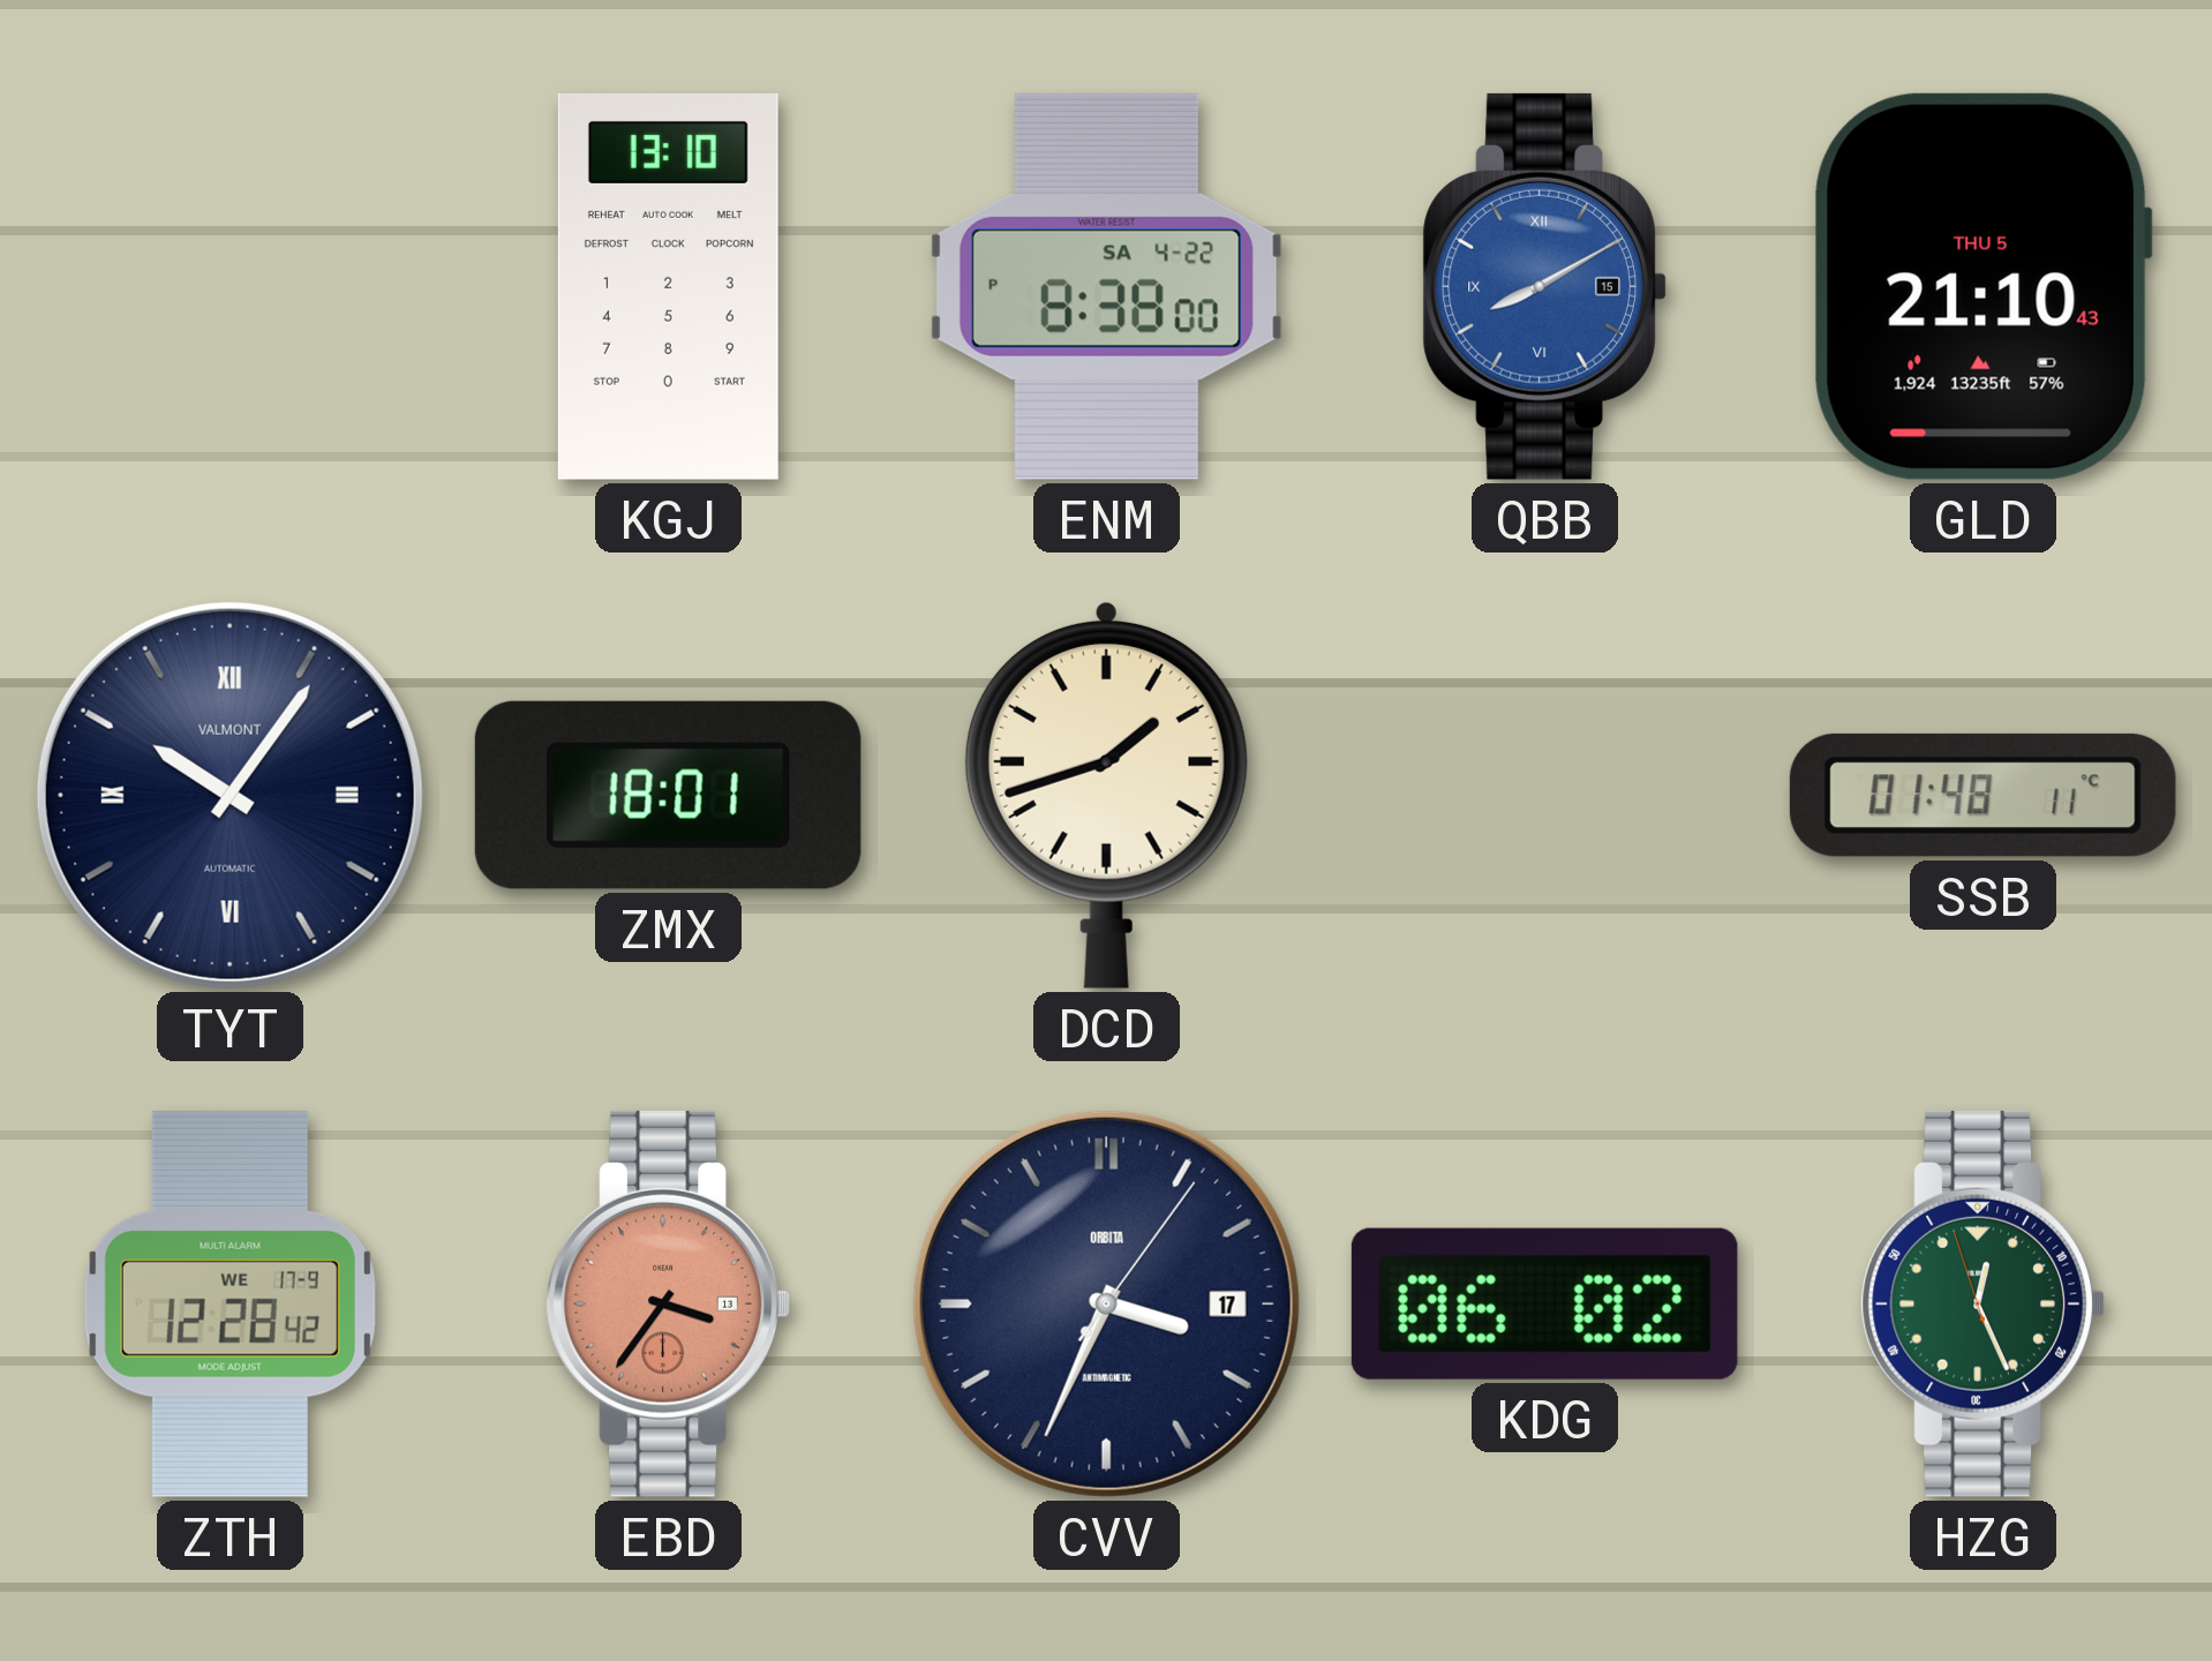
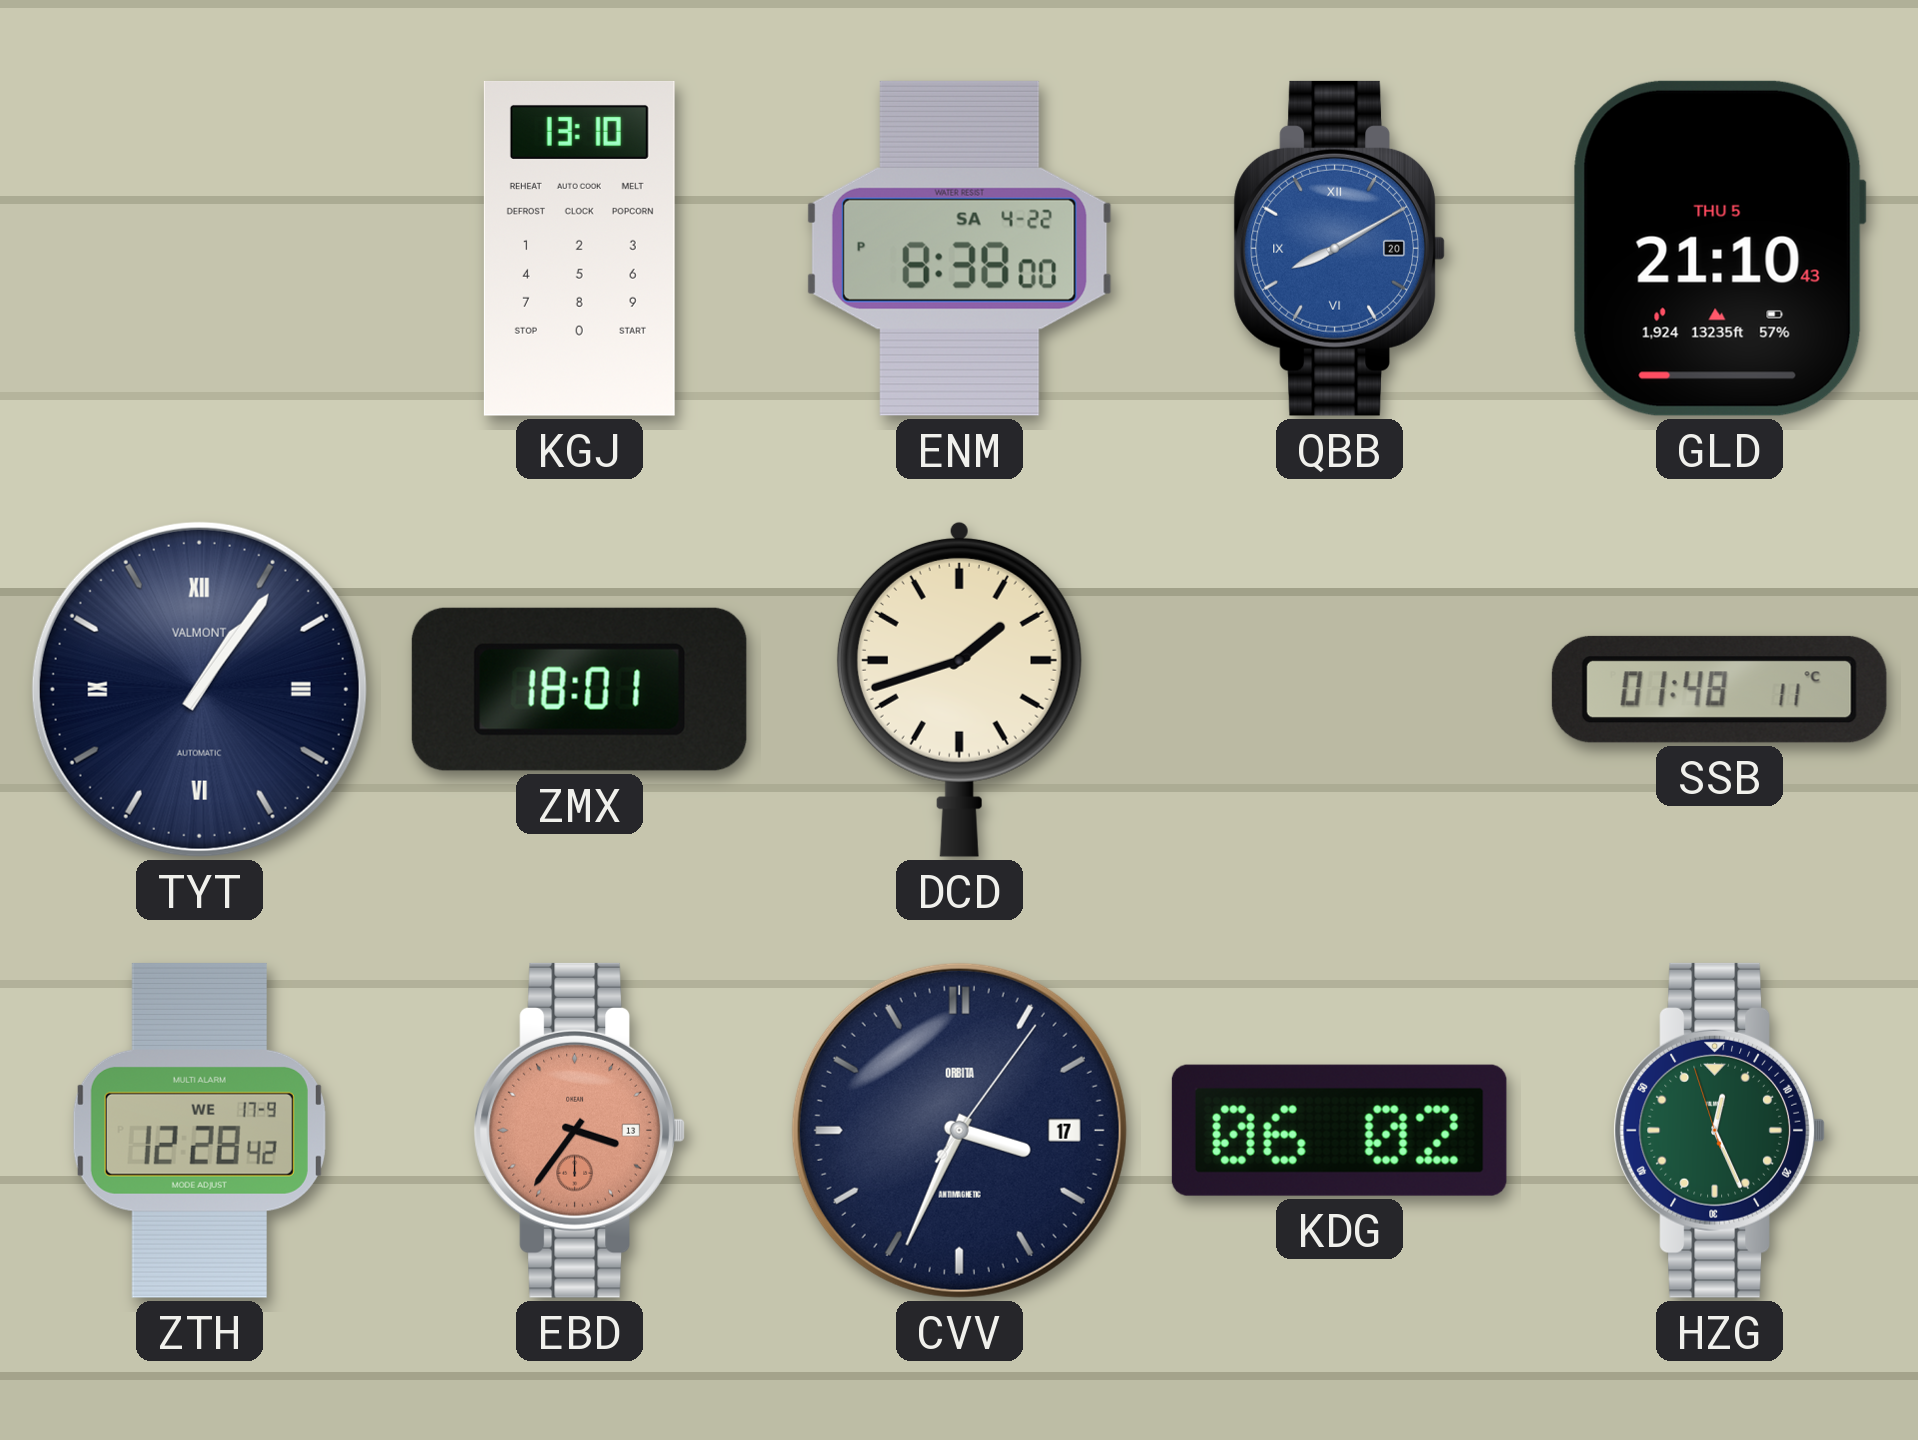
QBB date: 15 -> 20
TYT: 10:06 -> 1:06
